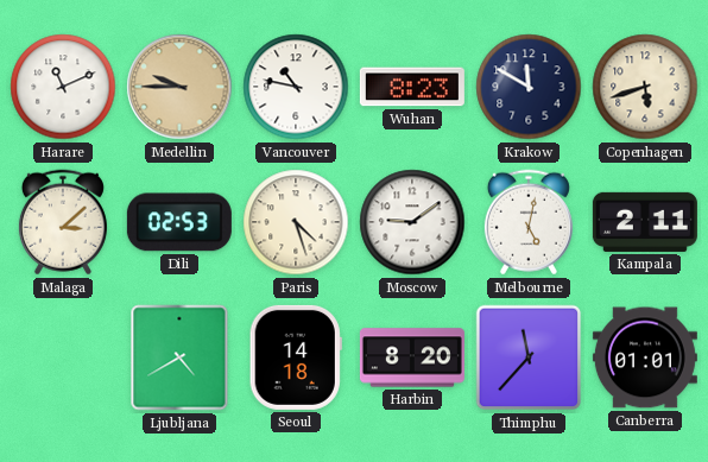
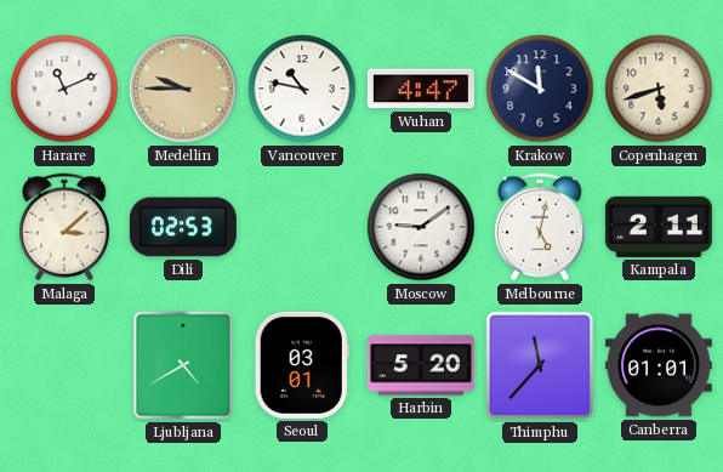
Wuhan: 8:23 -> 4:47
Paris: 4:27 -> none
Seoul: 14:18 -> 03:01
Harbin: 8:20 -> 5:20
